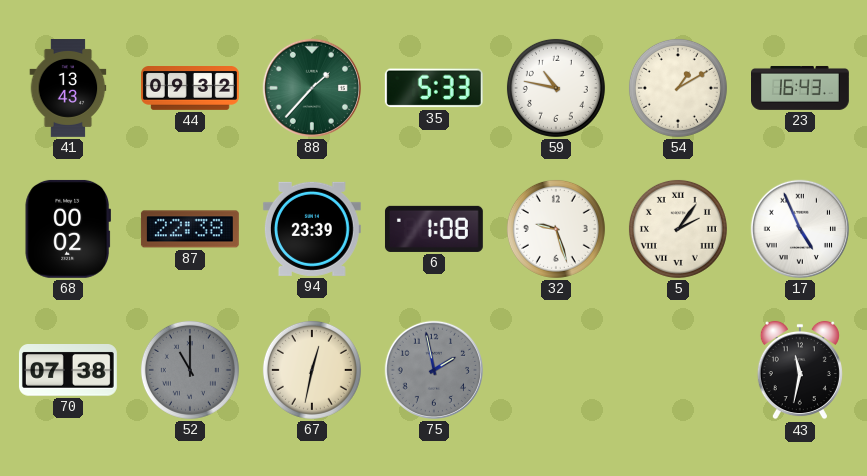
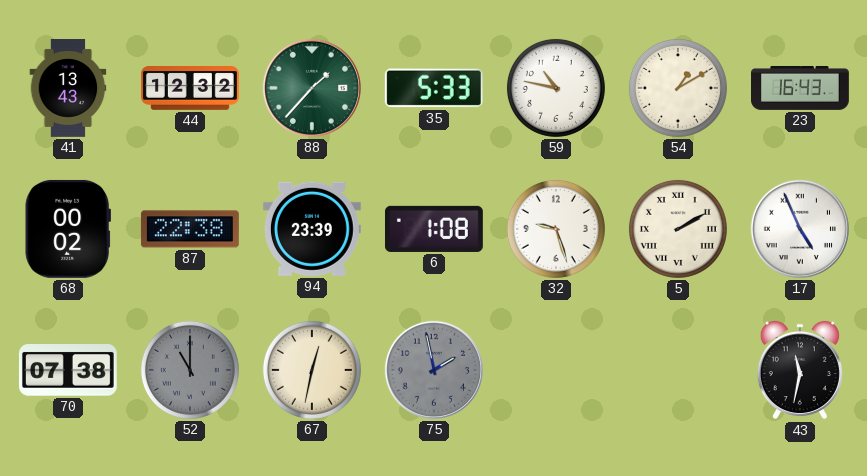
44: 09:32 -> 12:32
5: 2:06 -> 2:10
